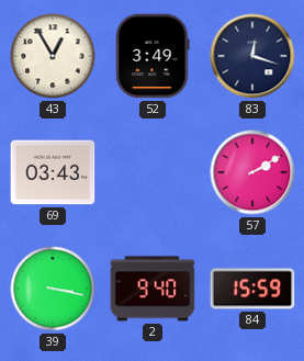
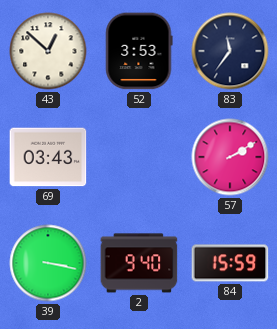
43: 12:55 -> 12:52
52: 3:49 -> 3:53
83: 12:18 -> 11:36
